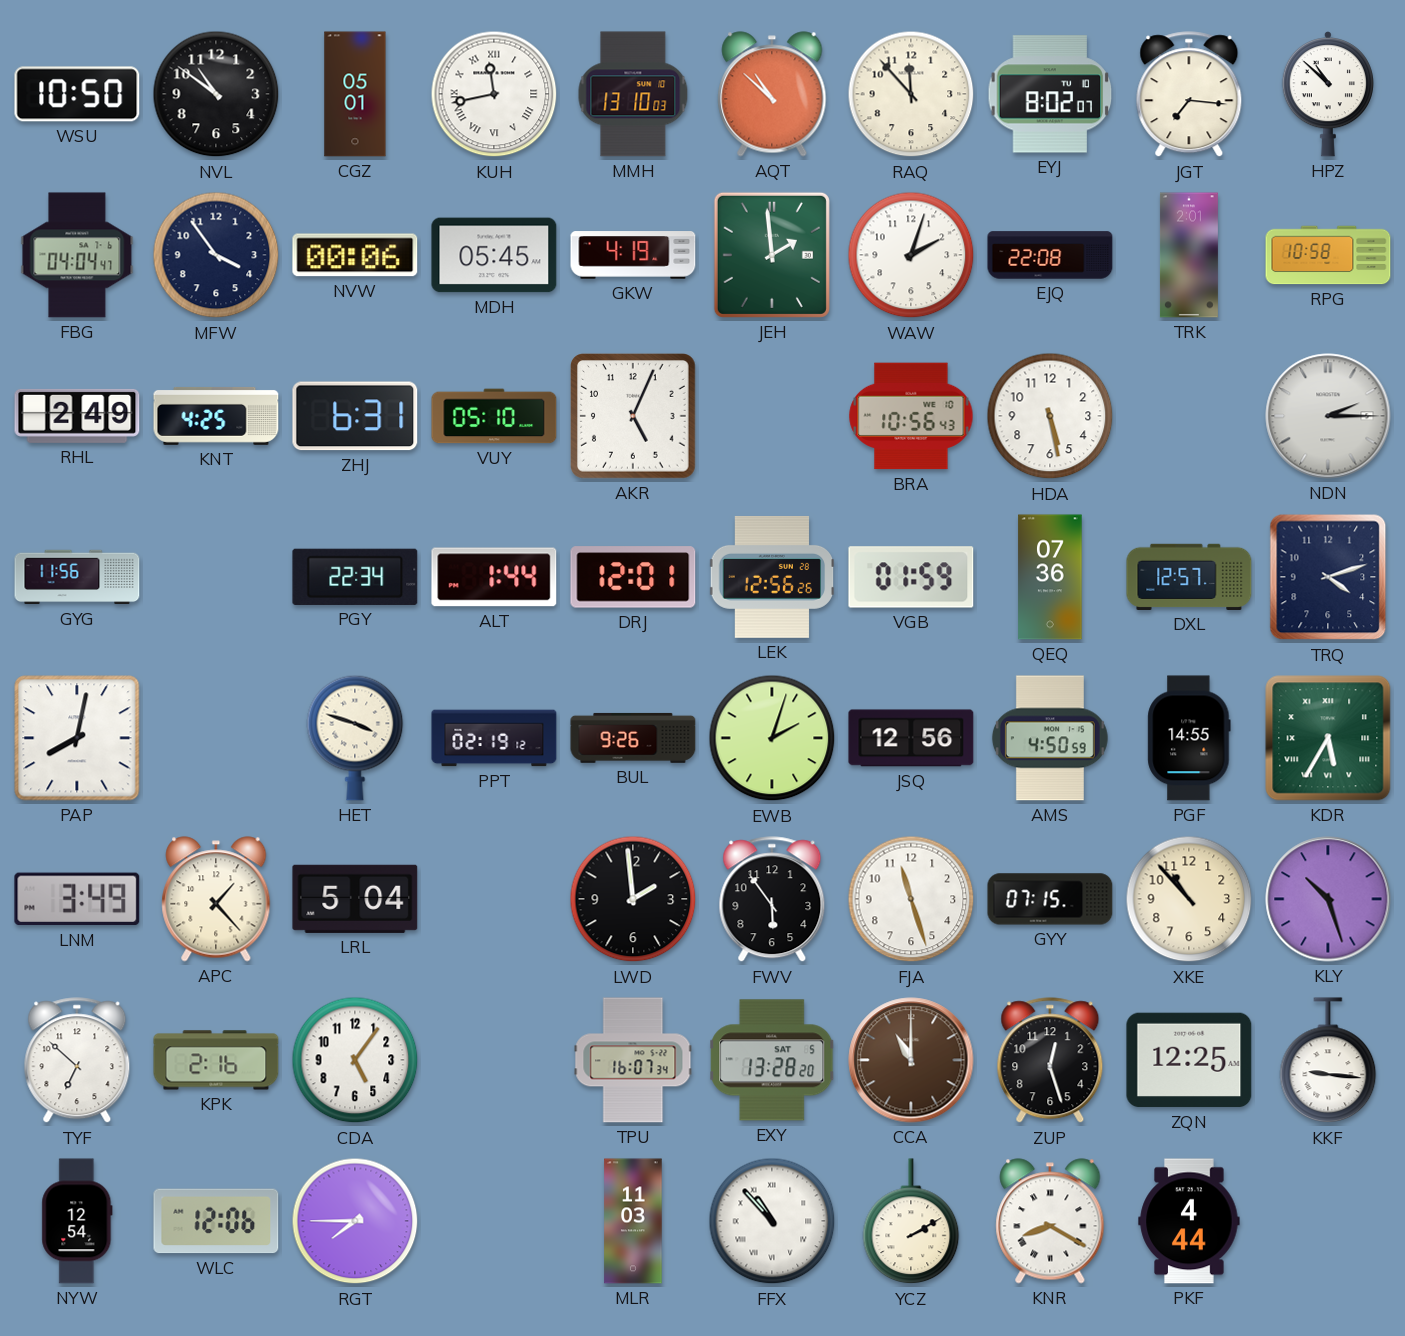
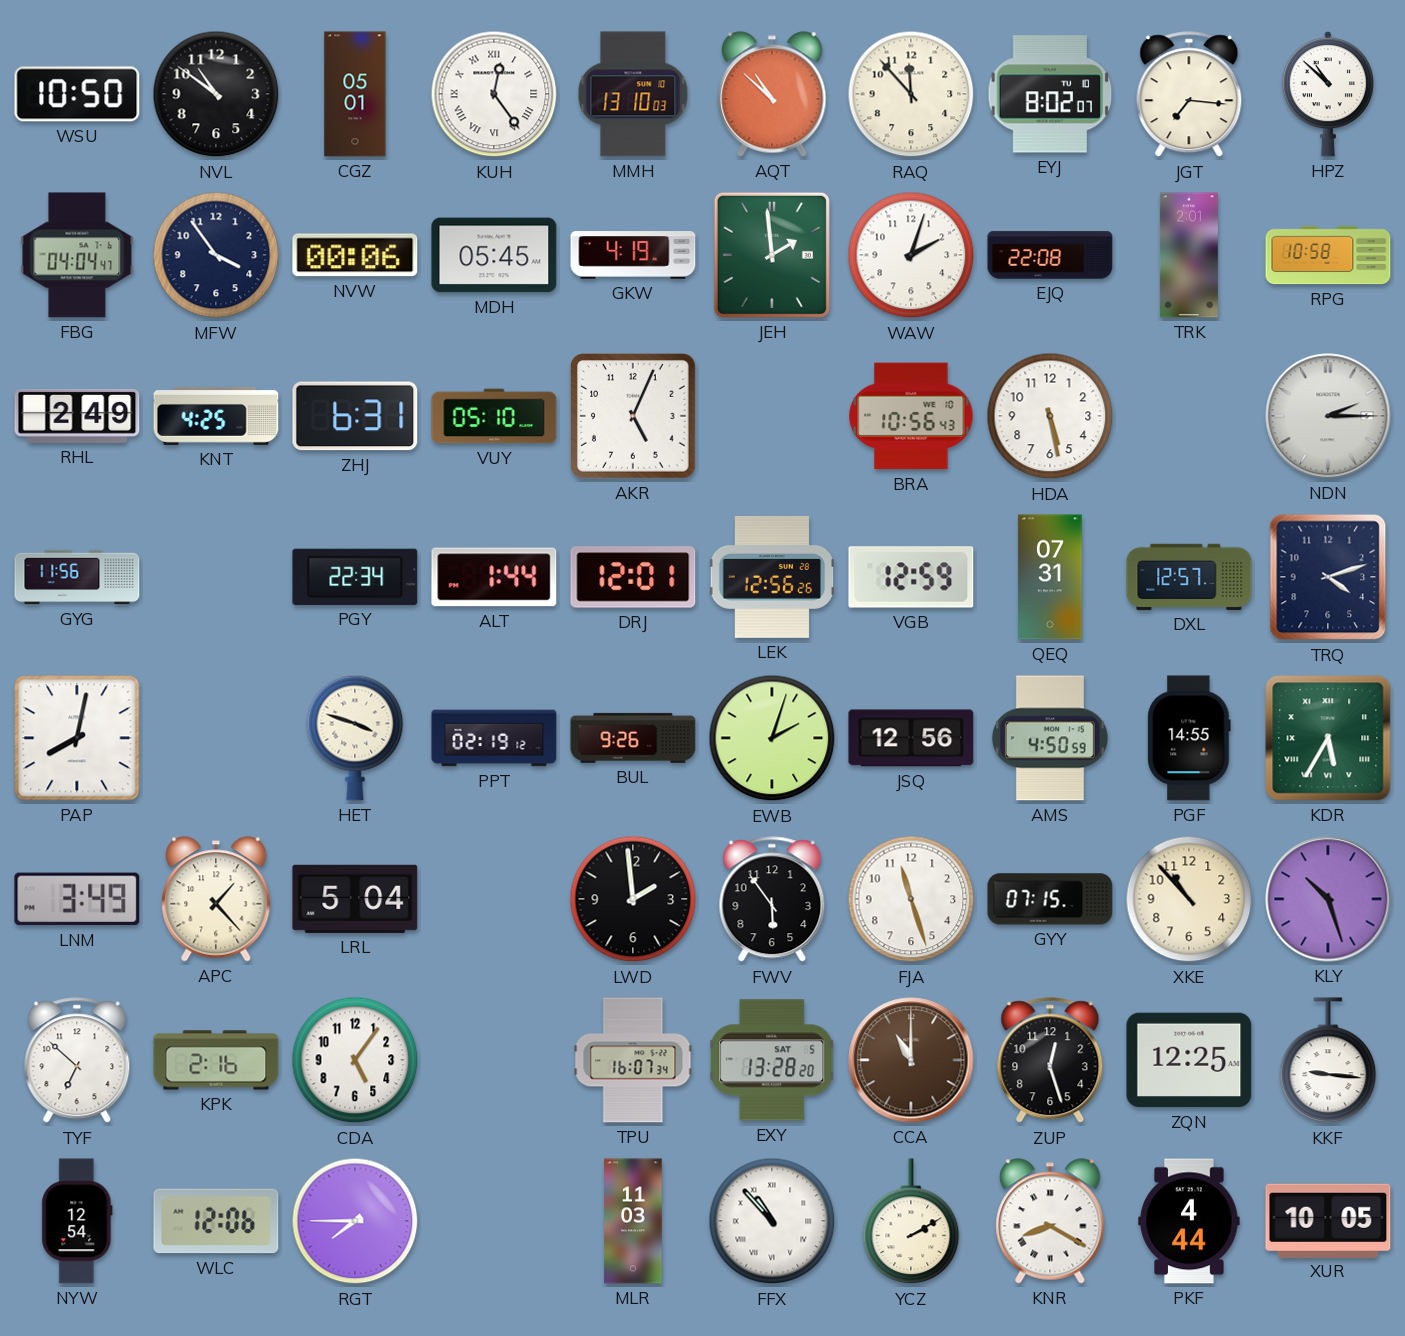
KUH: 11:43 -> 12:24
VGB: 01:59 -> 12:59
QEQ: 07:36 -> 07:31
XUR: none -> 10:05
